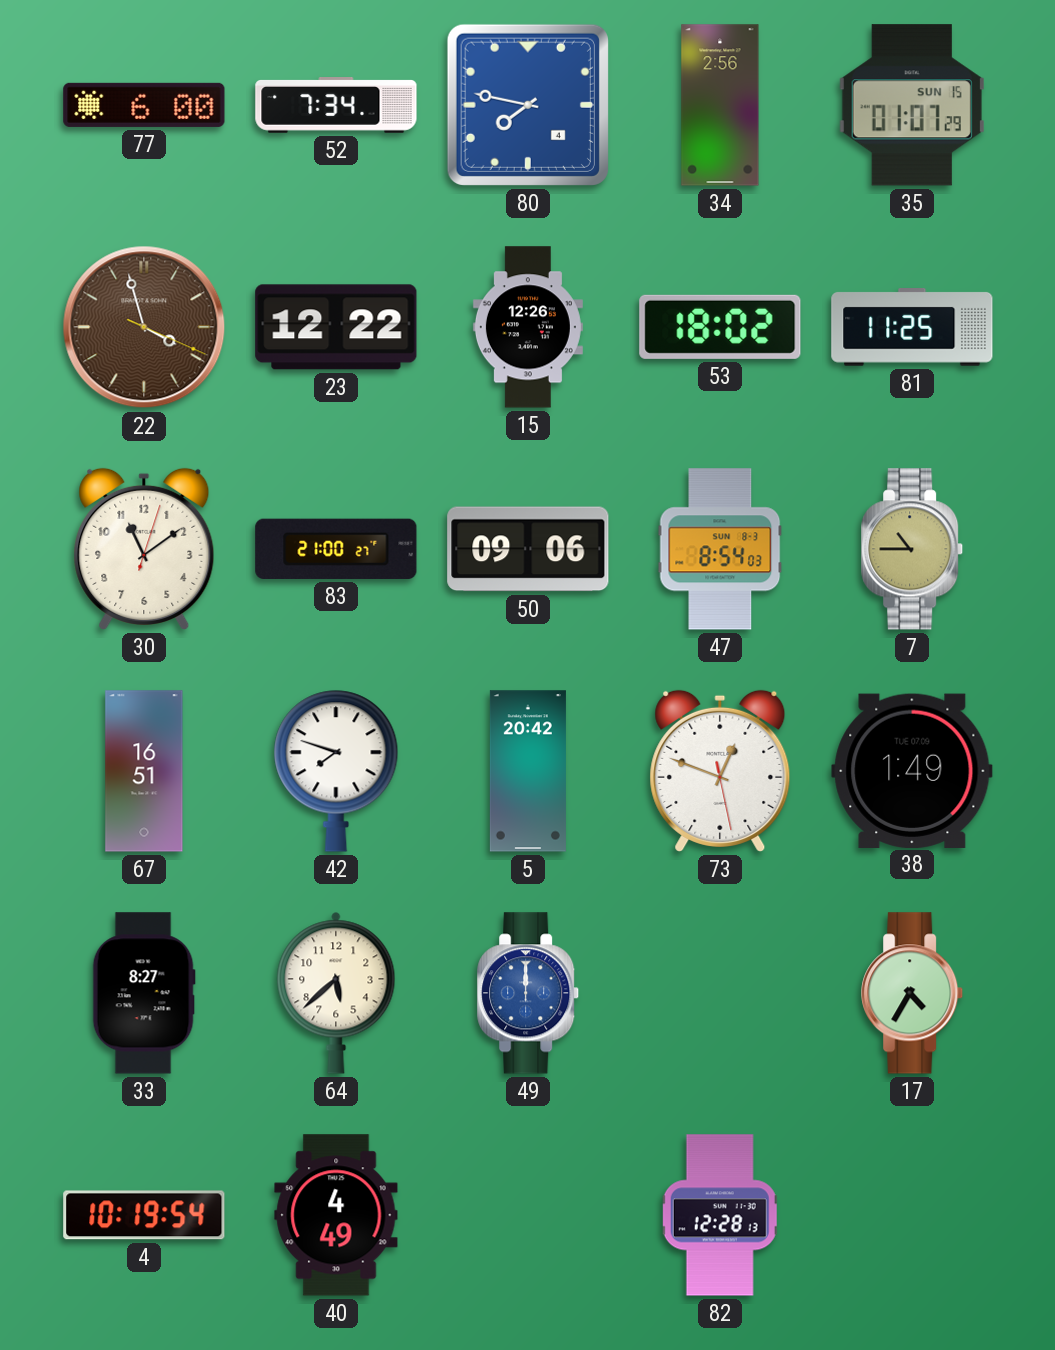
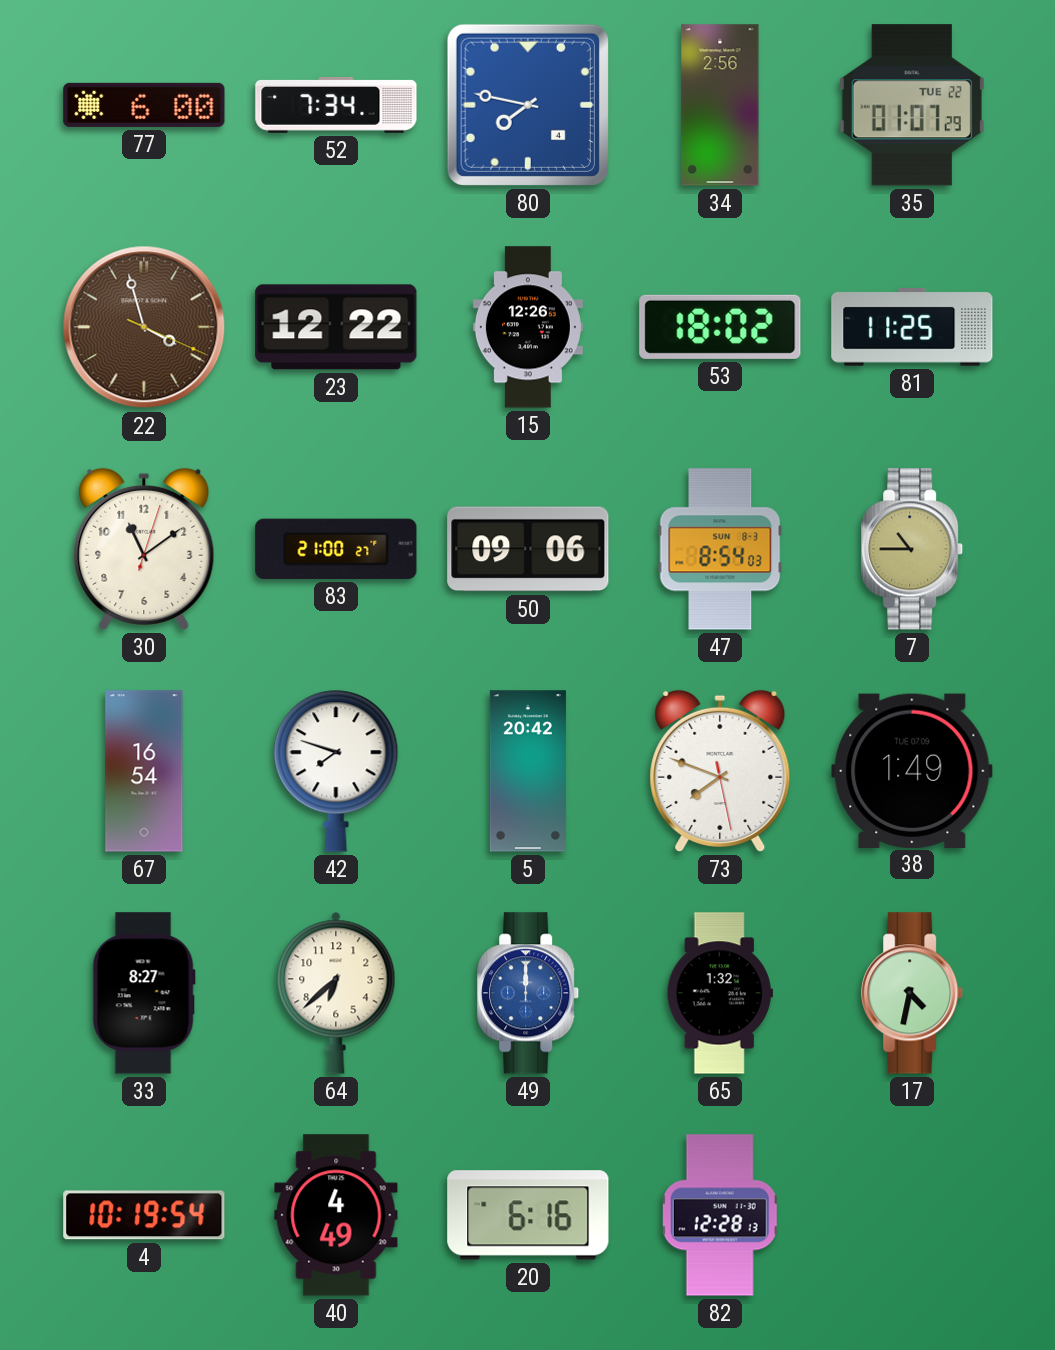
35 date: SUN 15 -> TUE 22
67: 16:51 -> 16:54
73: 12:48 -> 7:48
64: 5:38 -> 6:38
65: none -> 1:32
17: 4:35 -> 4:32
20: none -> 6:16
